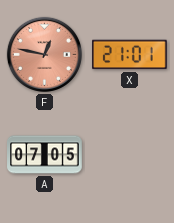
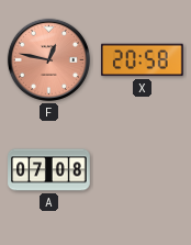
X: 21:01 -> 20:58
A: 07:05 -> 07:08
